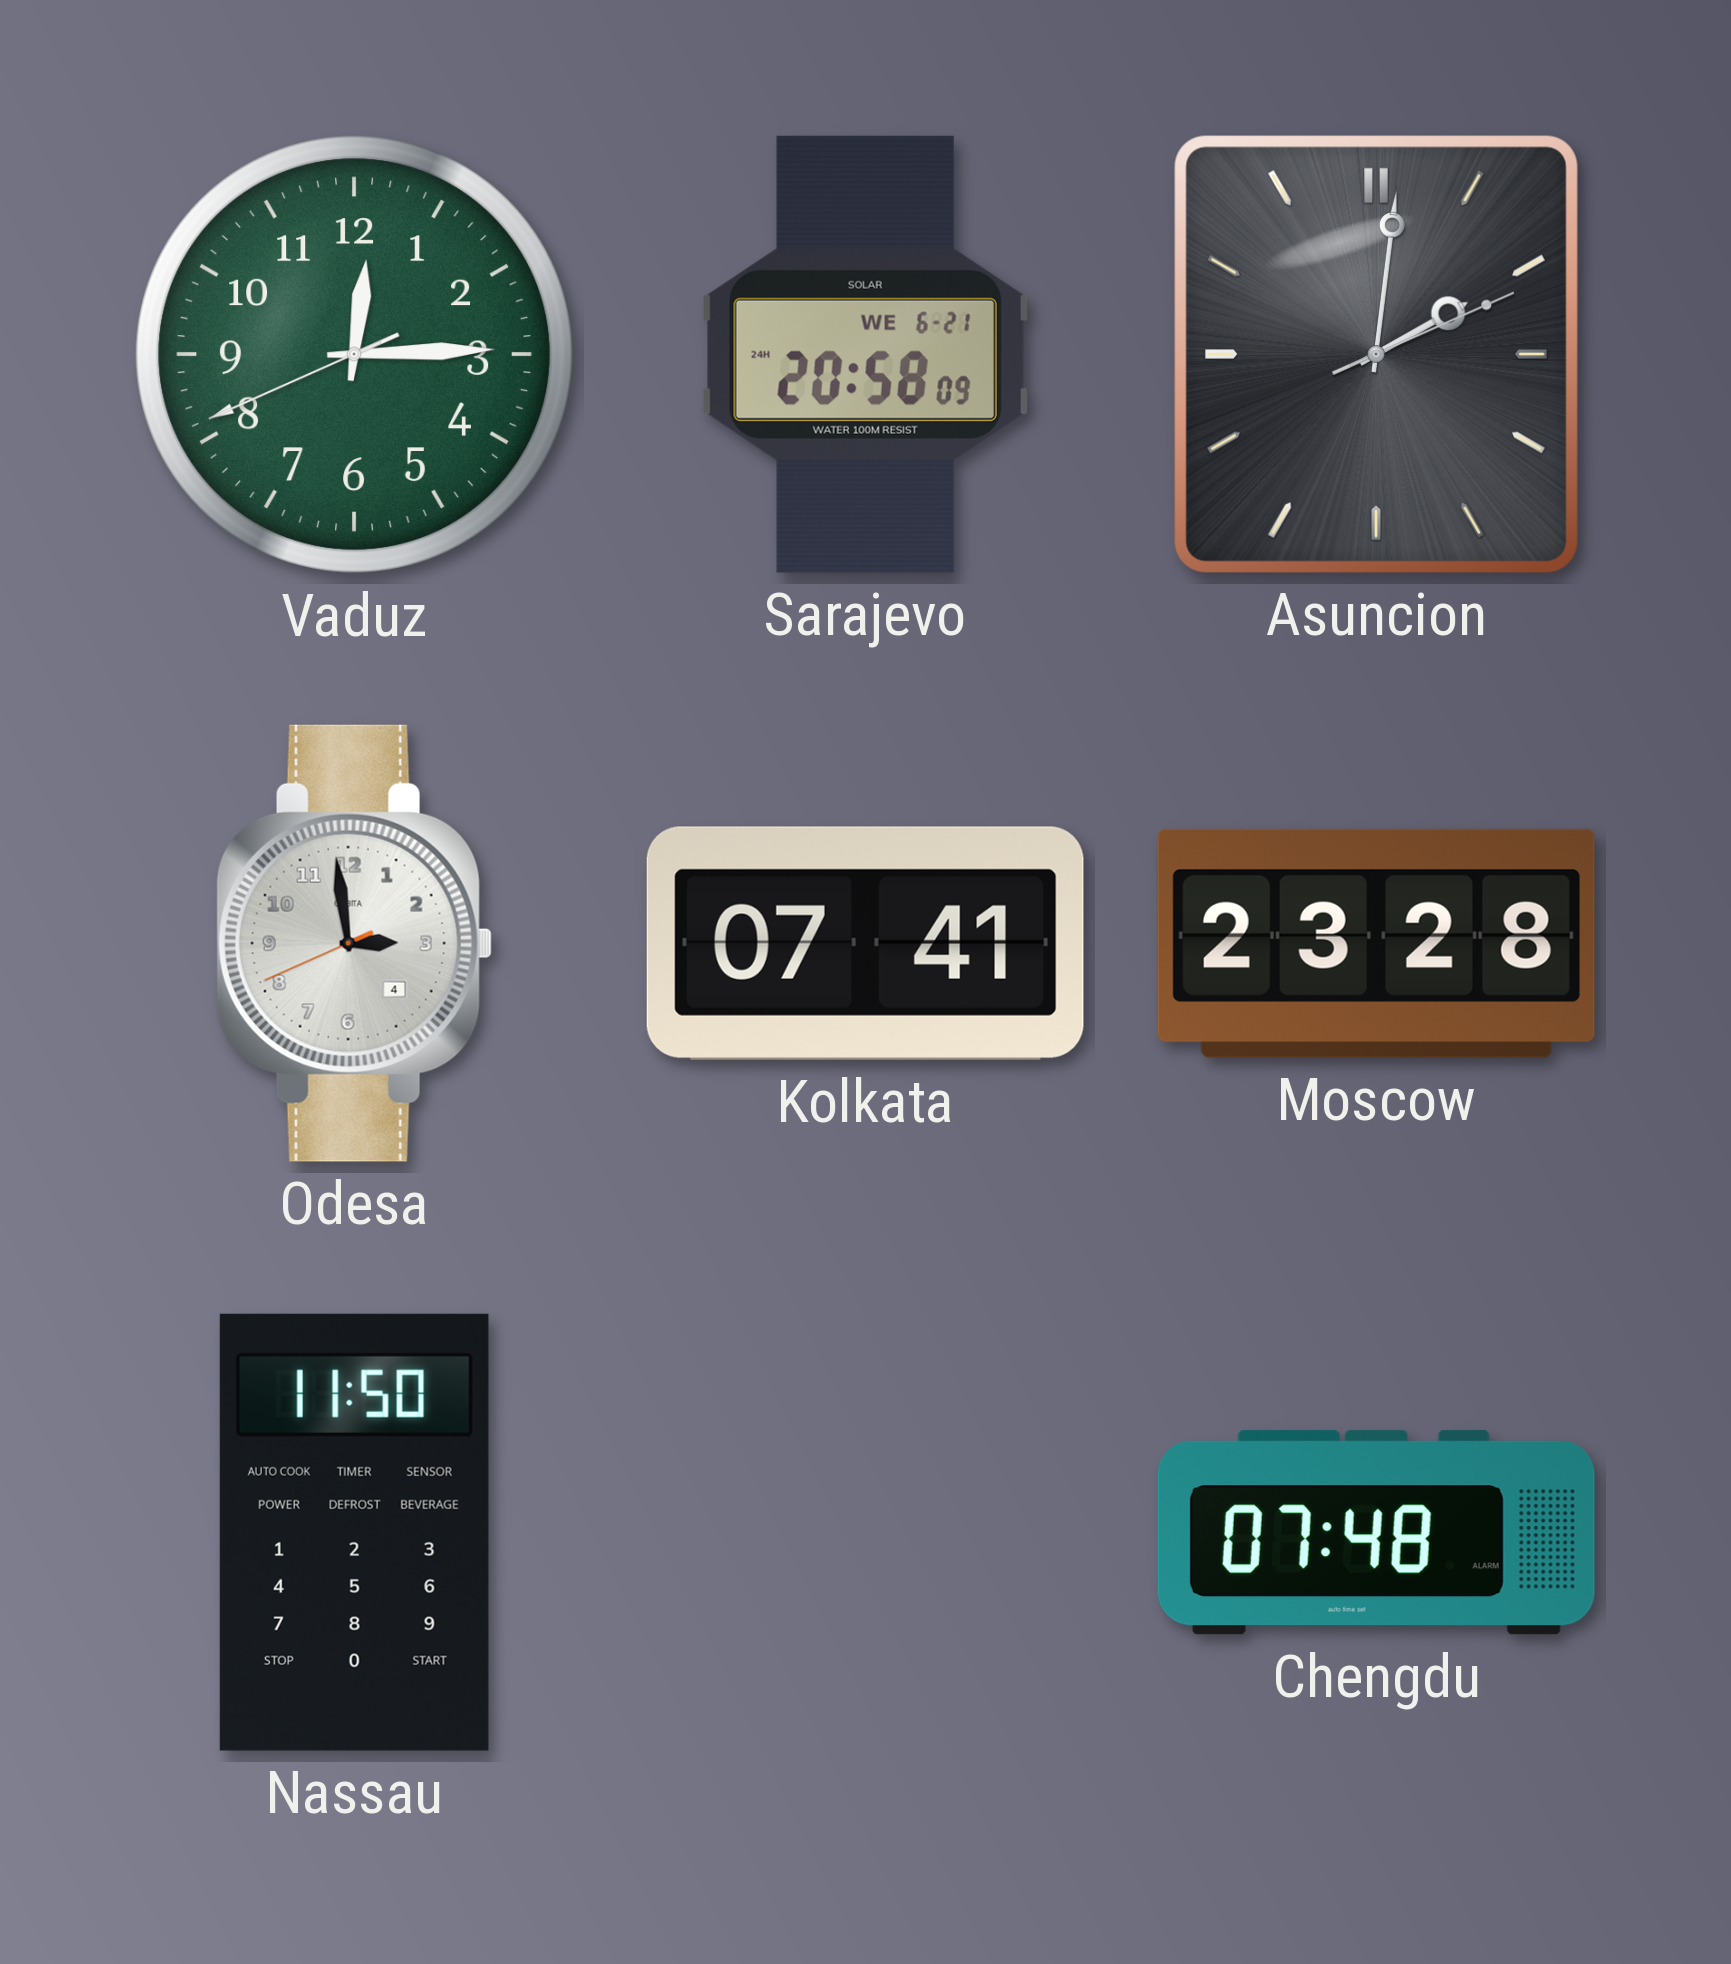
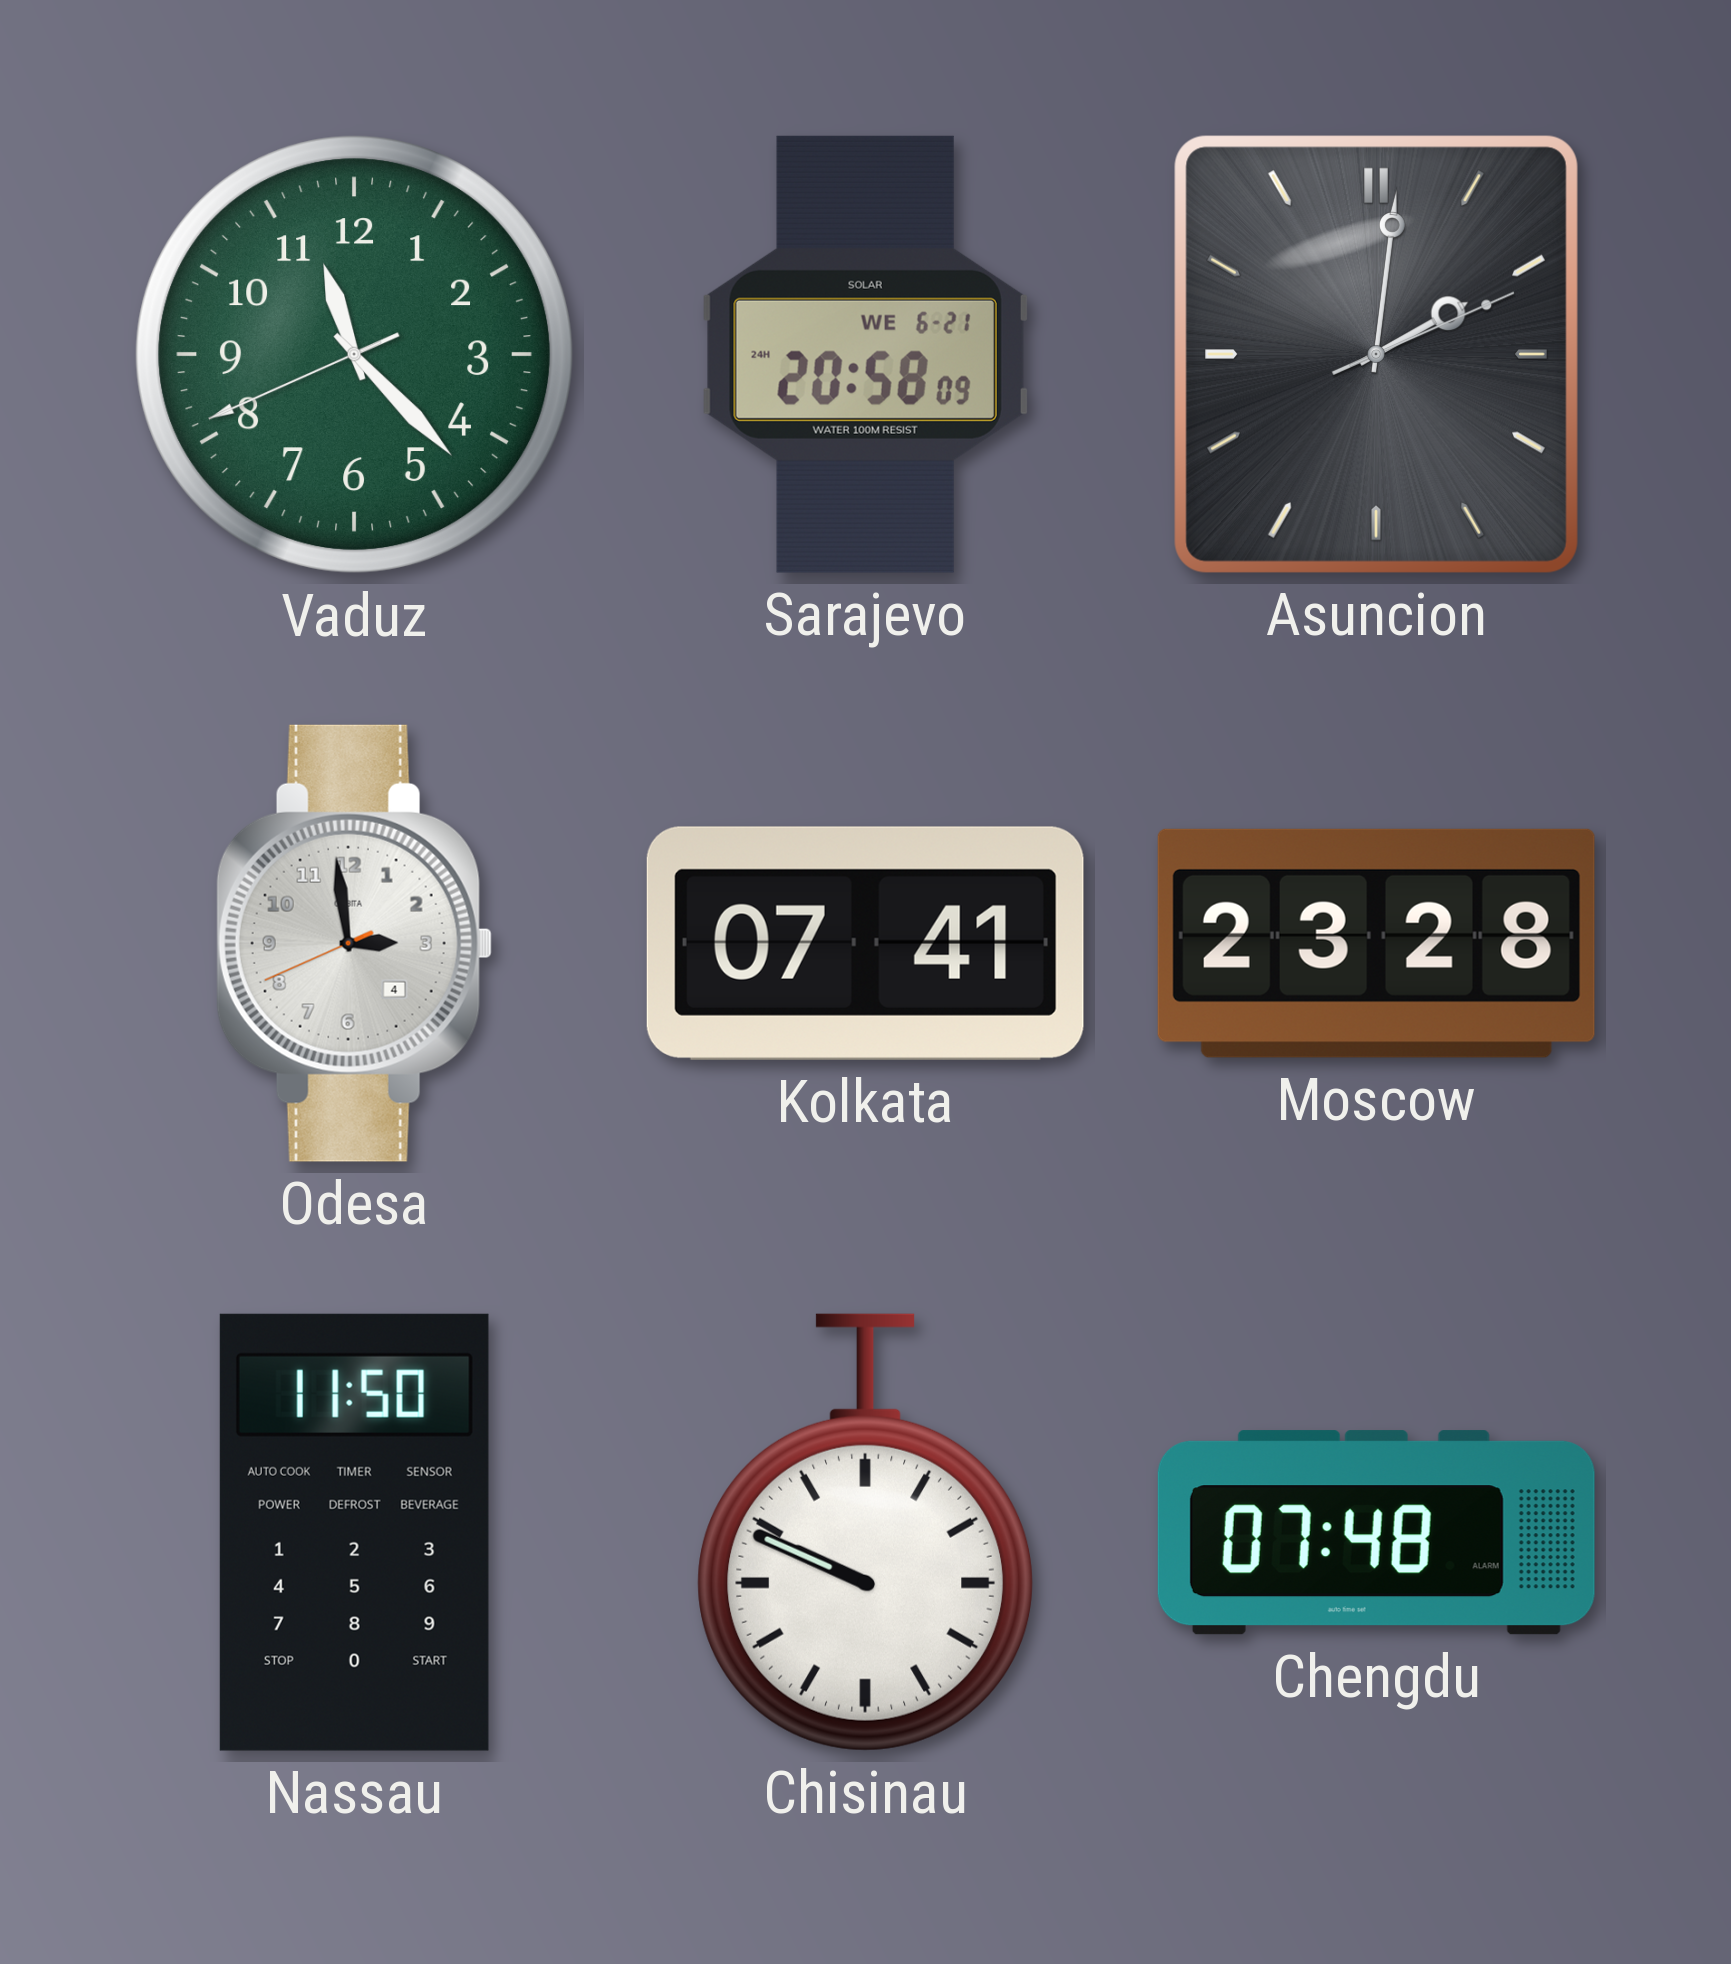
Vaduz: 12:14 -> 11:22
Chisinau: none -> 9:49
